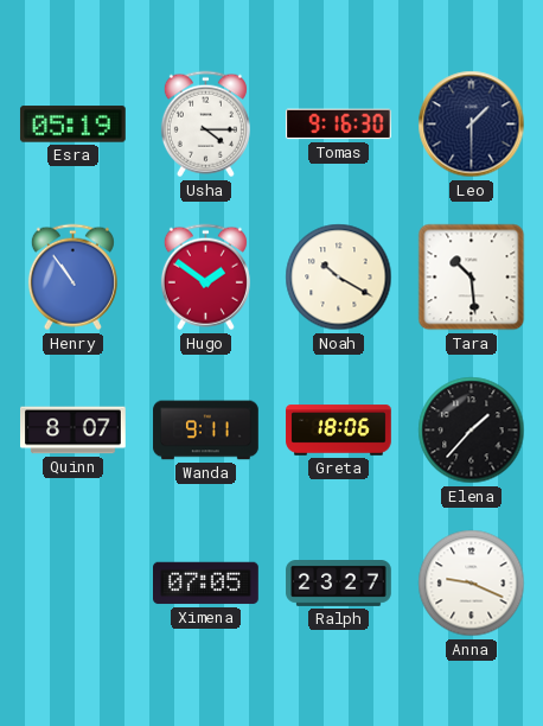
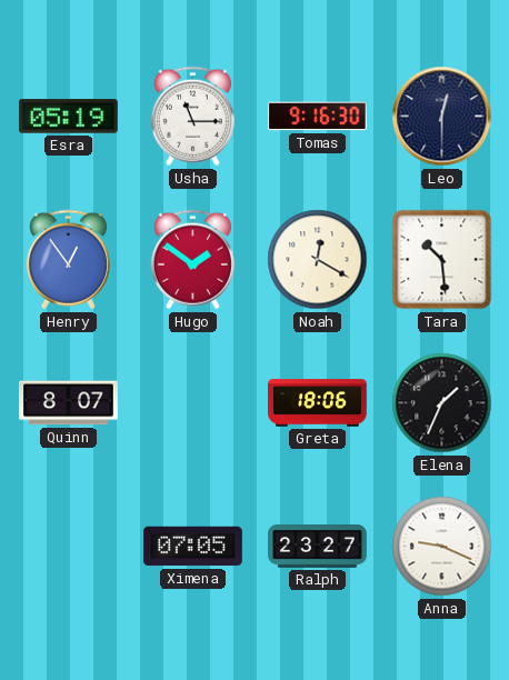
Usha: 4:15 -> 11:15
Leo: 1:30 -> 12:30
Henry: 10:54 -> 12:54
Noah: 10:20 -> 12:20
Wanda: 9:11 -> none
Elena: 1:37 -> 1:34
